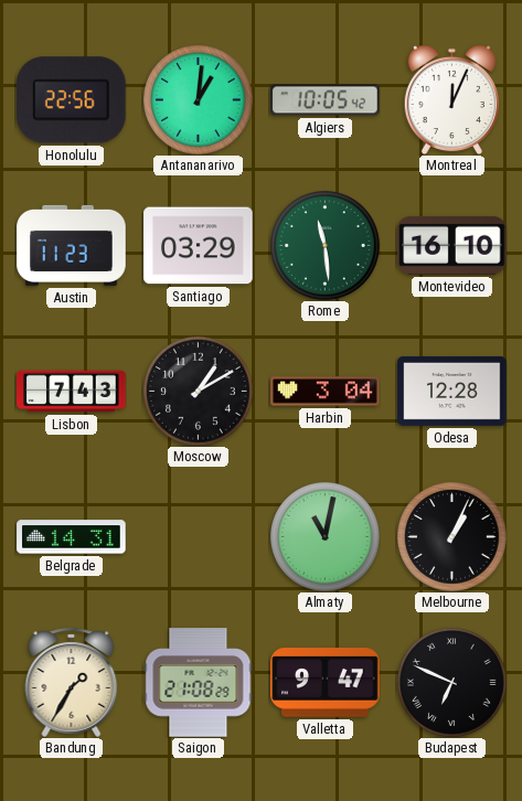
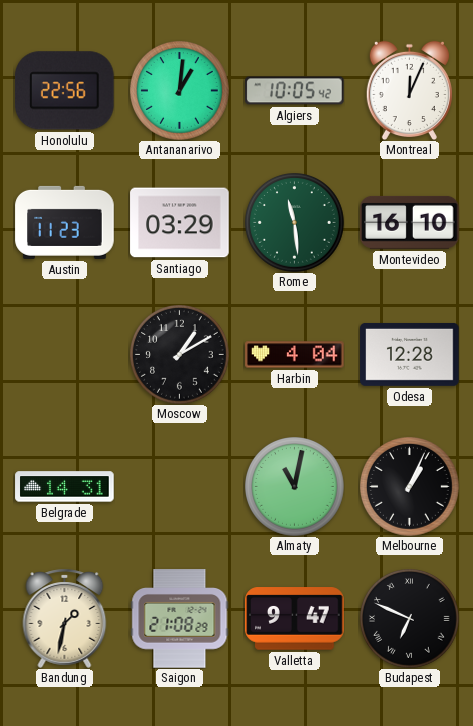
Lisbon: 7:43 -> none
Harbin: 3:04 -> 4:04
Bandung: 1:35 -> 1:32
